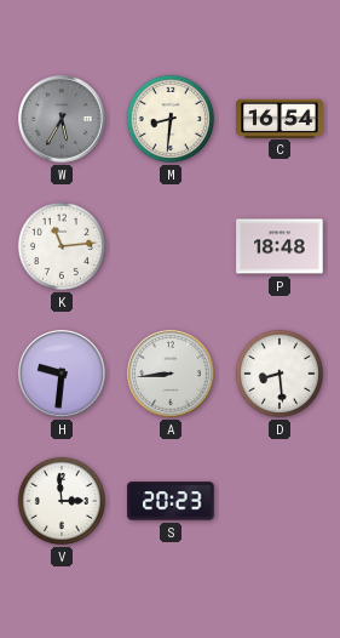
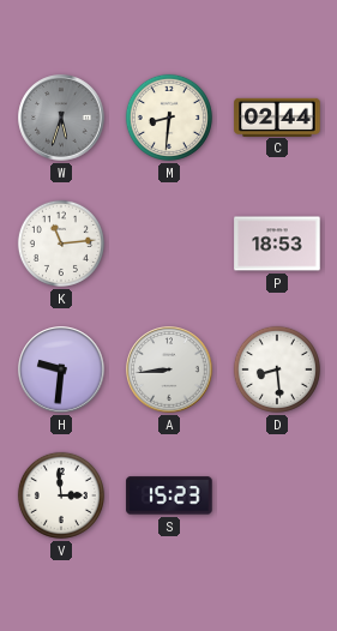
W: 5:35 -> 5:33
C: 16:54 -> 02:44
P: 18:48 -> 18:53
S: 20:23 -> 15:23
